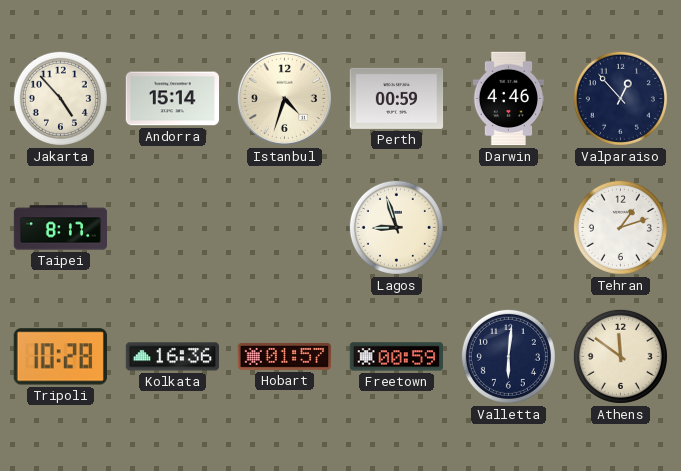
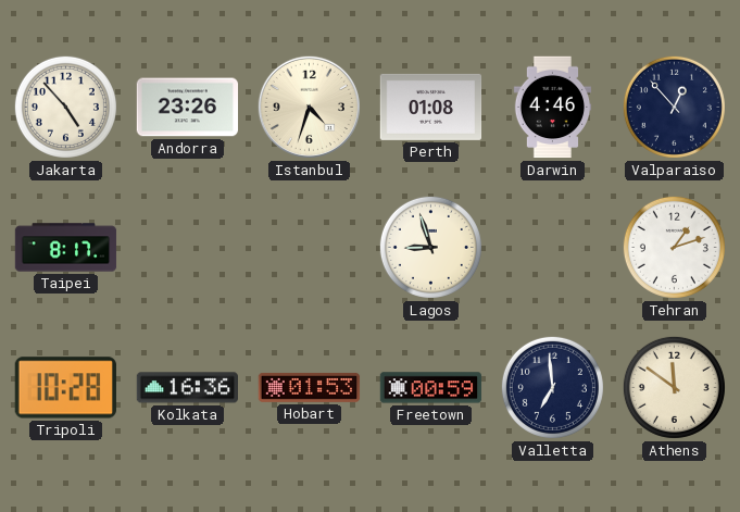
Andorra: 15:14 -> 23:26
Perth: 00:59 -> 01:08
Hobart: 01:57 -> 01:53
Valletta: 6:01 -> 6:59
